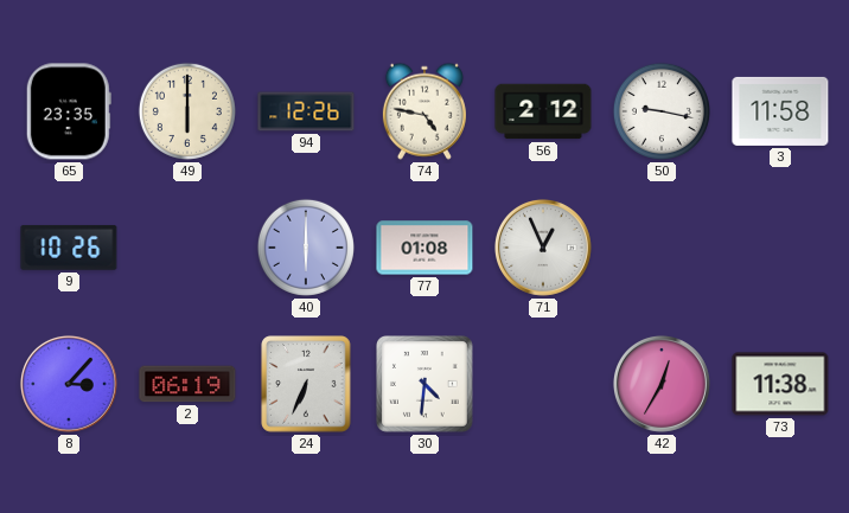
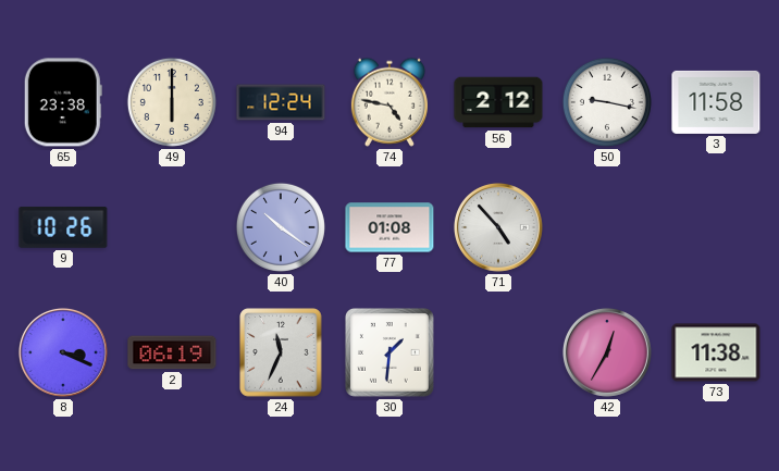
65: 23:35 -> 23:38
94: 12:26 -> 12:24
40: 6:00 -> 10:21
71: 12:56 -> 4:53
8: 3:07 -> 3:19
24: 6:34 -> 11:34
30: 4:31 -> 1:31
